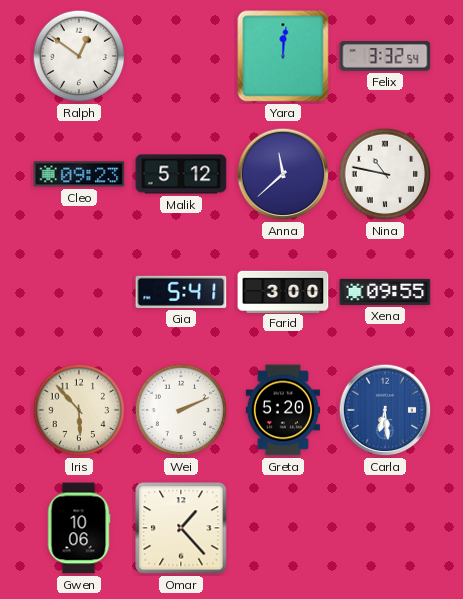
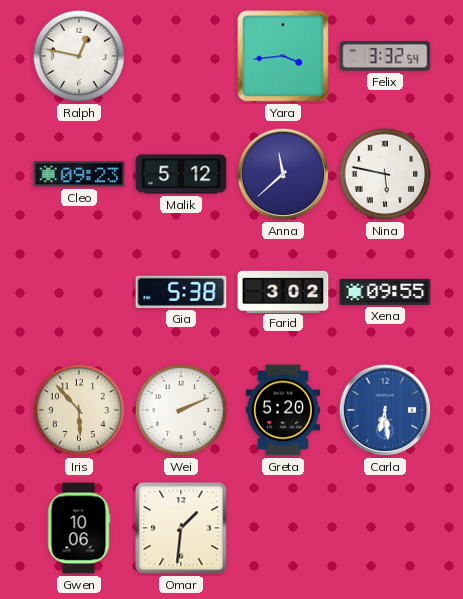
Ralph: 12:51 -> 12:47
Yara: 12:01 -> 3:44
Nina: 10:47 -> 5:47
Gia: 5:41 -> 5:38
Farid: 3:00 -> 3:02
Omar: 1:23 -> 1:31
